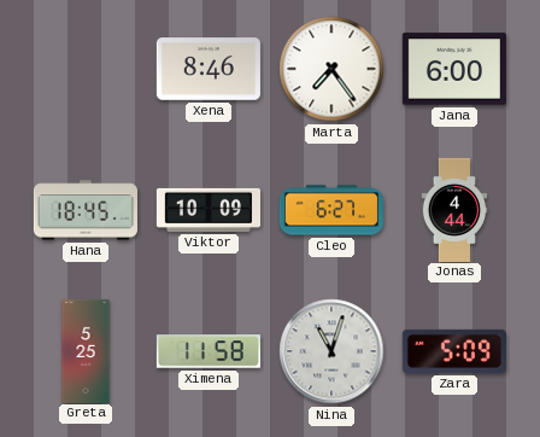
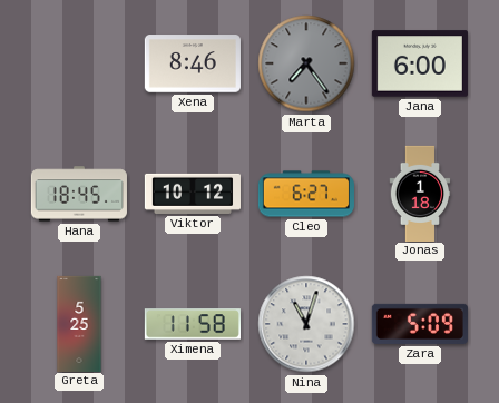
Marta dial: white -> grey
Viktor: 10:09 -> 10:12
Jonas: 4:44 -> 1:18
